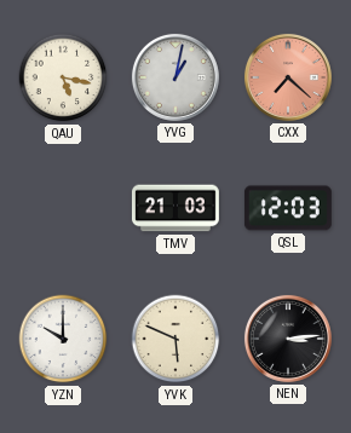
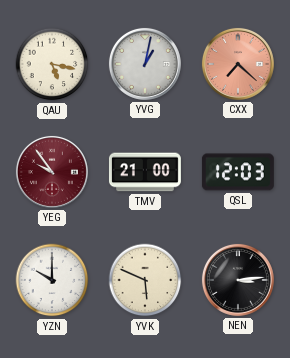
YEG: none -> 9:54
TMV: 21:03 -> 21:00
